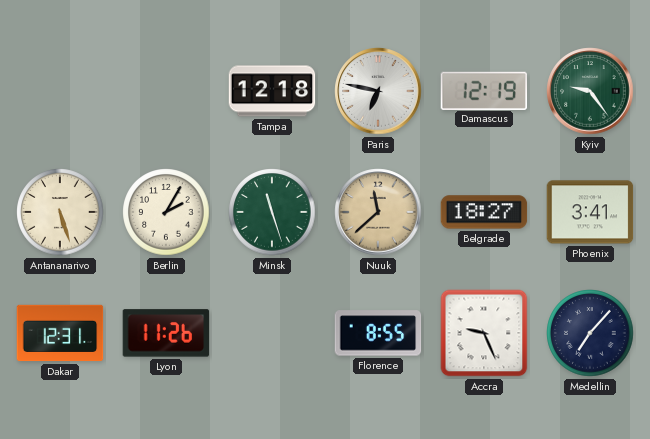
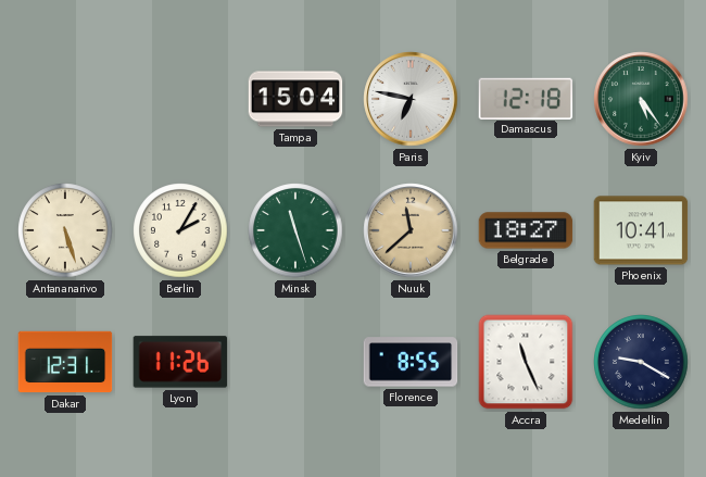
Tampa: 12:18 -> 15:04
Damascus: 12:19 -> 12:18
Kyiv: 9:24 -> 5:24
Phoenix: 3:41 -> 10:41
Accra: 9:26 -> 11:26
Medellin: 7:07 -> 9:20
